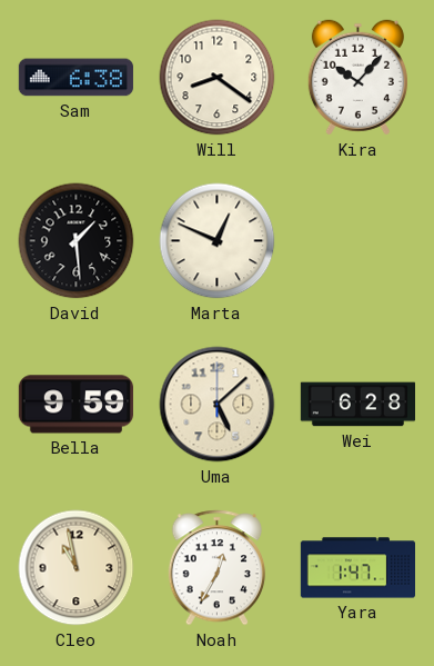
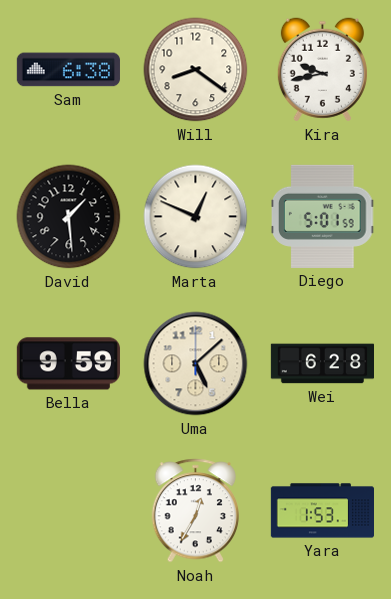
Kira: 10:07 -> 9:43
Diego: none -> 5:01
Cleo: 10:58 -> none
Yara: 1:47 -> 1:53
